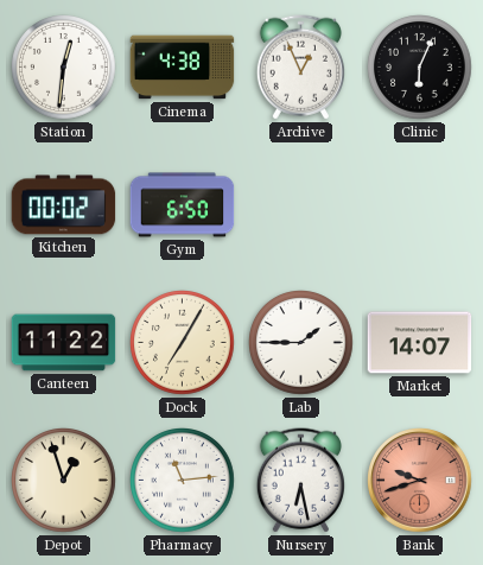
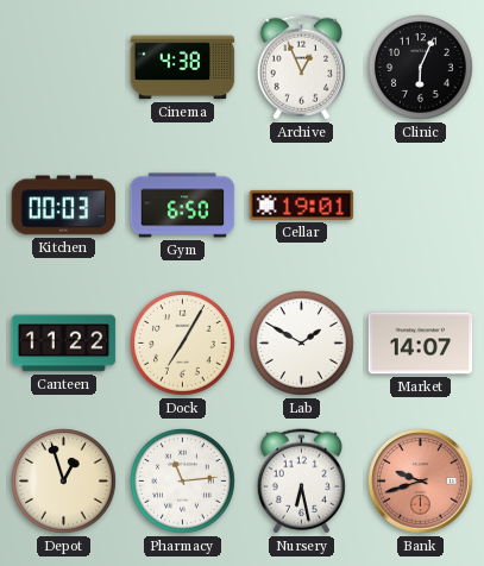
Station: 12:31 -> none
Kitchen: 00:02 -> 00:03
Cellar: none -> 19:01
Lab: 1:45 -> 1:50
